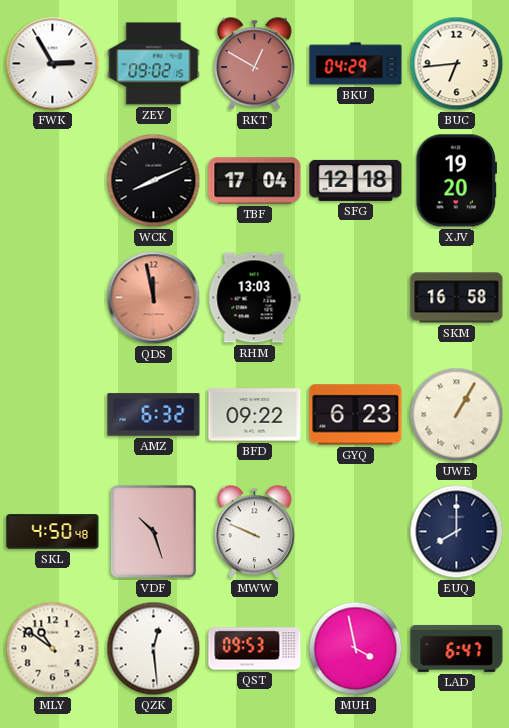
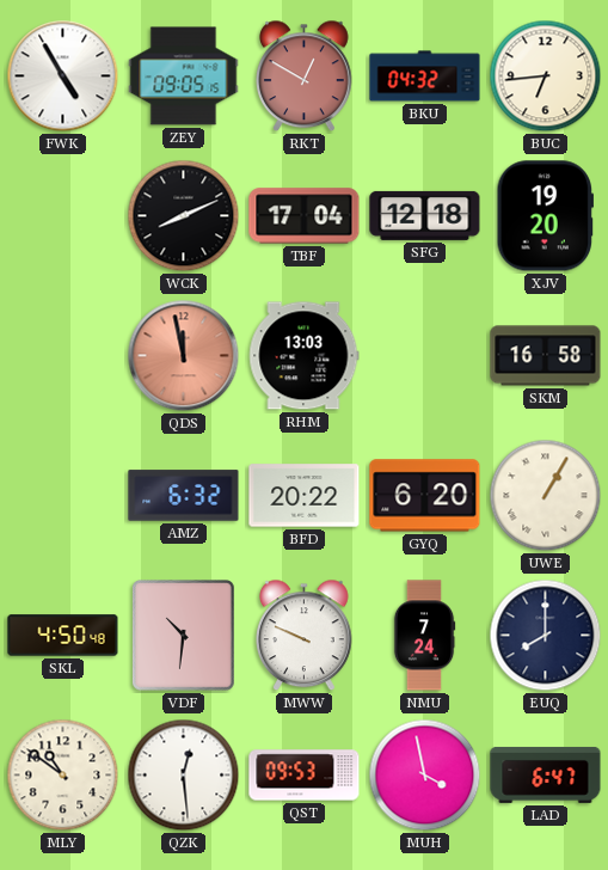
FWK: 2:55 -> 4:55
ZEY: 09:02 -> 09:05
BKU: 04:29 -> 04:32
BFD: 09:22 -> 20:22
GYQ: 6:23 -> 6:20
VDF: 10:27 -> 10:31
NMU: none -> 7:24
